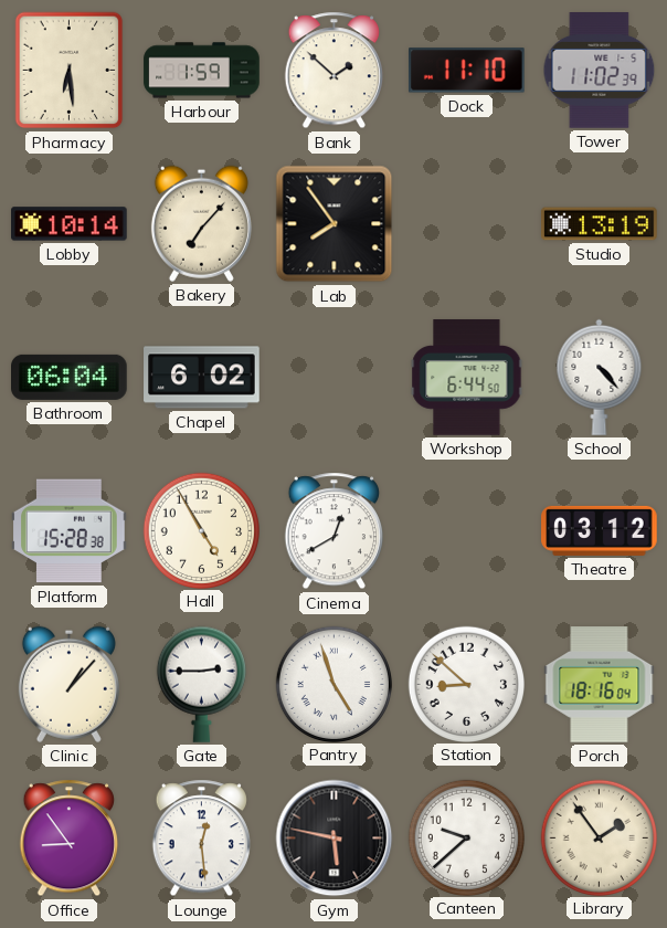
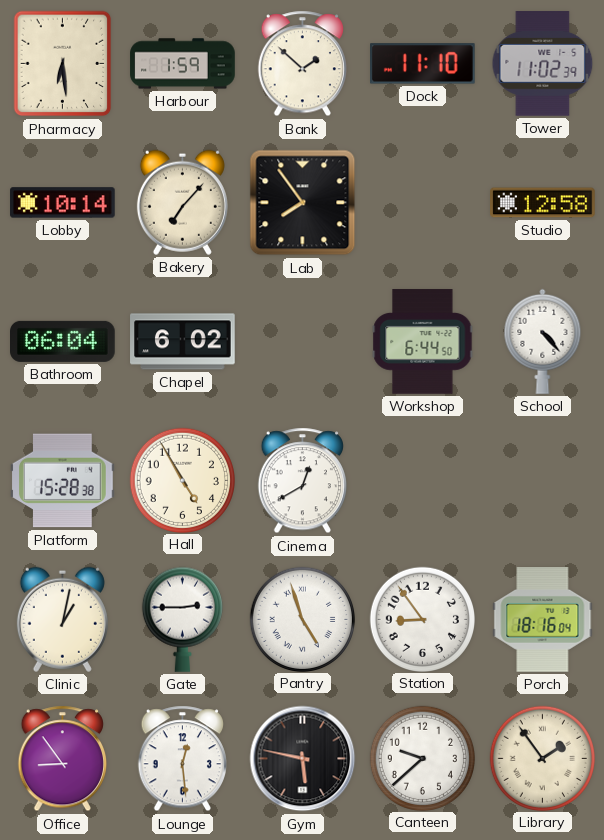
Studio: 13:19 -> 12:58
Theatre: 03:12 -> none
Clinic: 1:07 -> 1:02
Station: 8:52 -> 8:54
